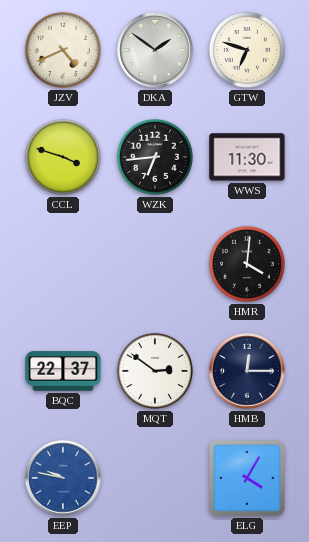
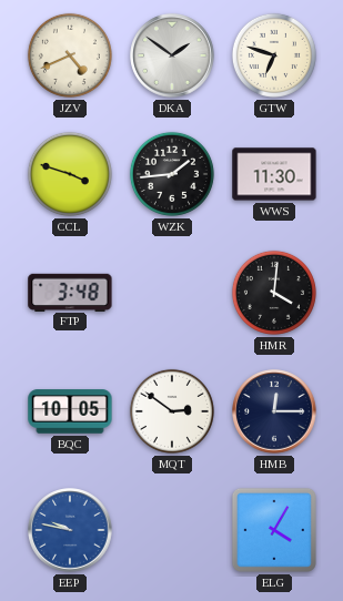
WZK: 6:44 -> 1:44
FTP: none -> 3:48
BQC: 22:37 -> 10:05
